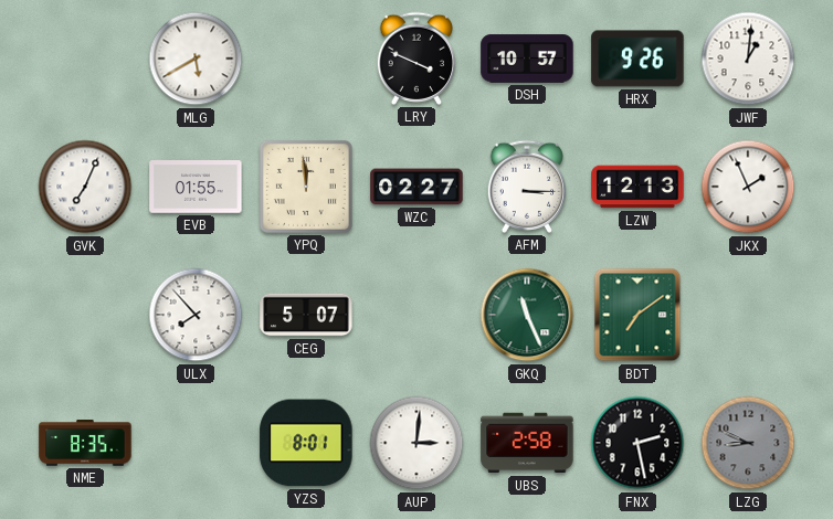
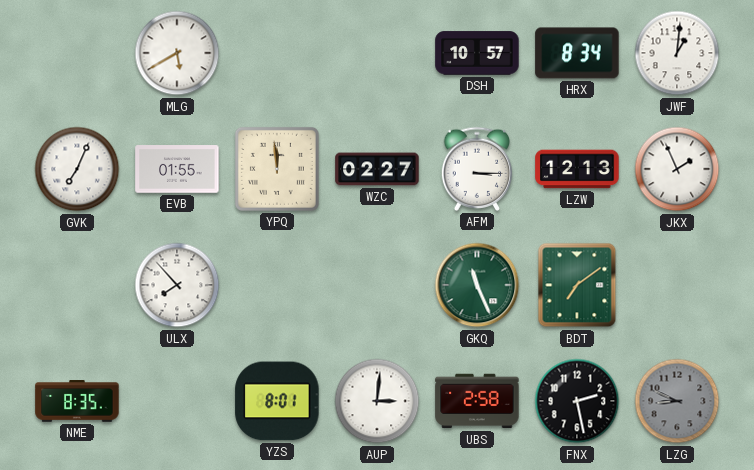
LRY: 3:49 -> none
HRX: 9:26 -> 8:34
CEG: 5:07 -> none
